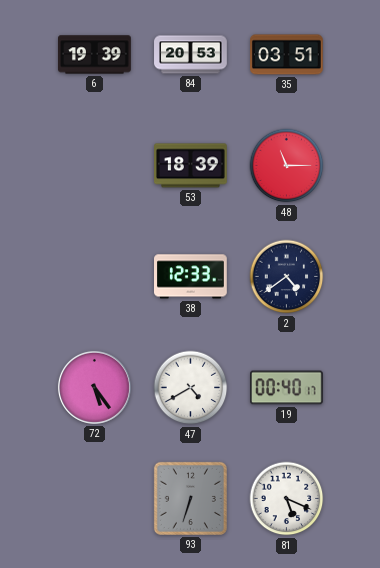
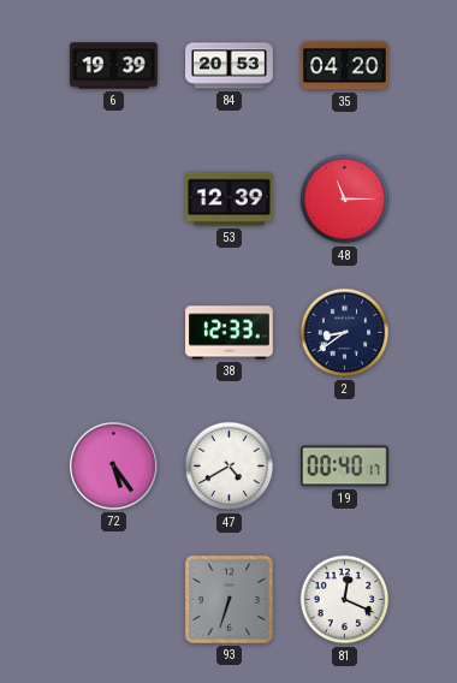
35: 03:51 -> 04:20
53: 18:39 -> 12:39
2: 4:39 -> 8:39
81: 5:19 -> 12:19
